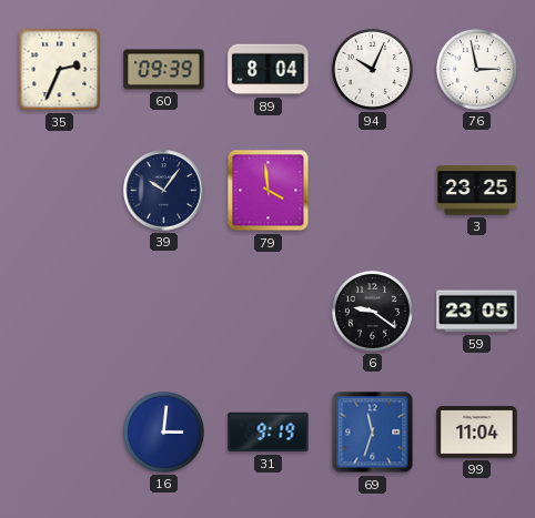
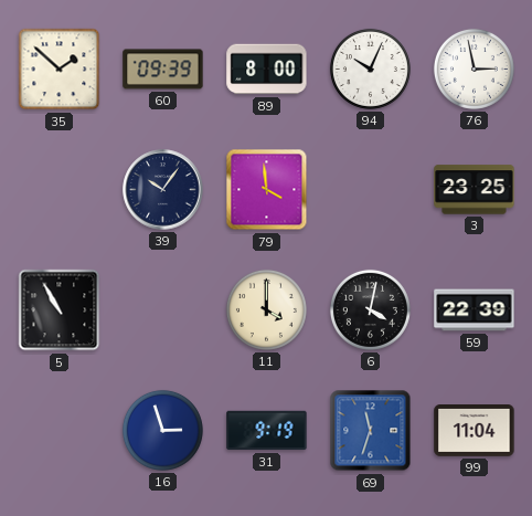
35: 2:34 -> 1:52
89: 8:04 -> 8:00
5: none -> 10:55
11: none -> 4:00
6: 9:21 -> 4:02
59: 23:05 -> 22:39
16: 3:01 -> 2:57
